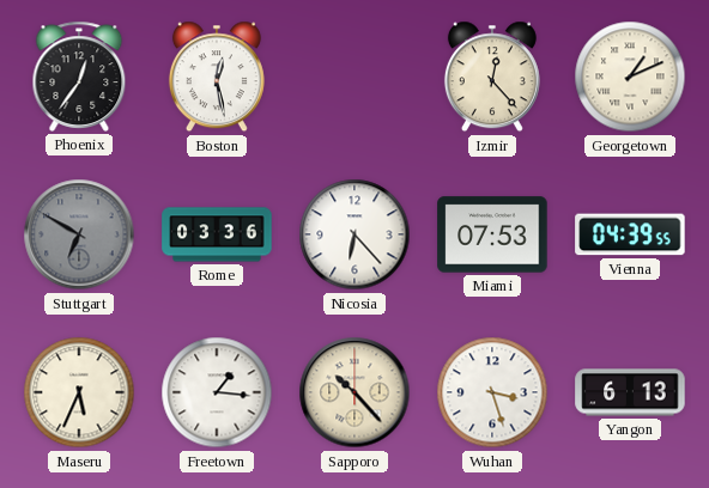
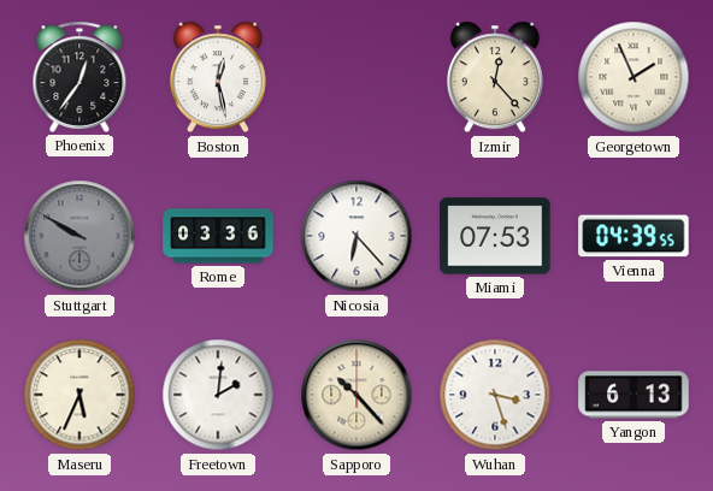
Georgetown: 1:11 -> 1:56
Stuttgart: 6:50 -> 9:50
Freetown: 1:16 -> 2:01
